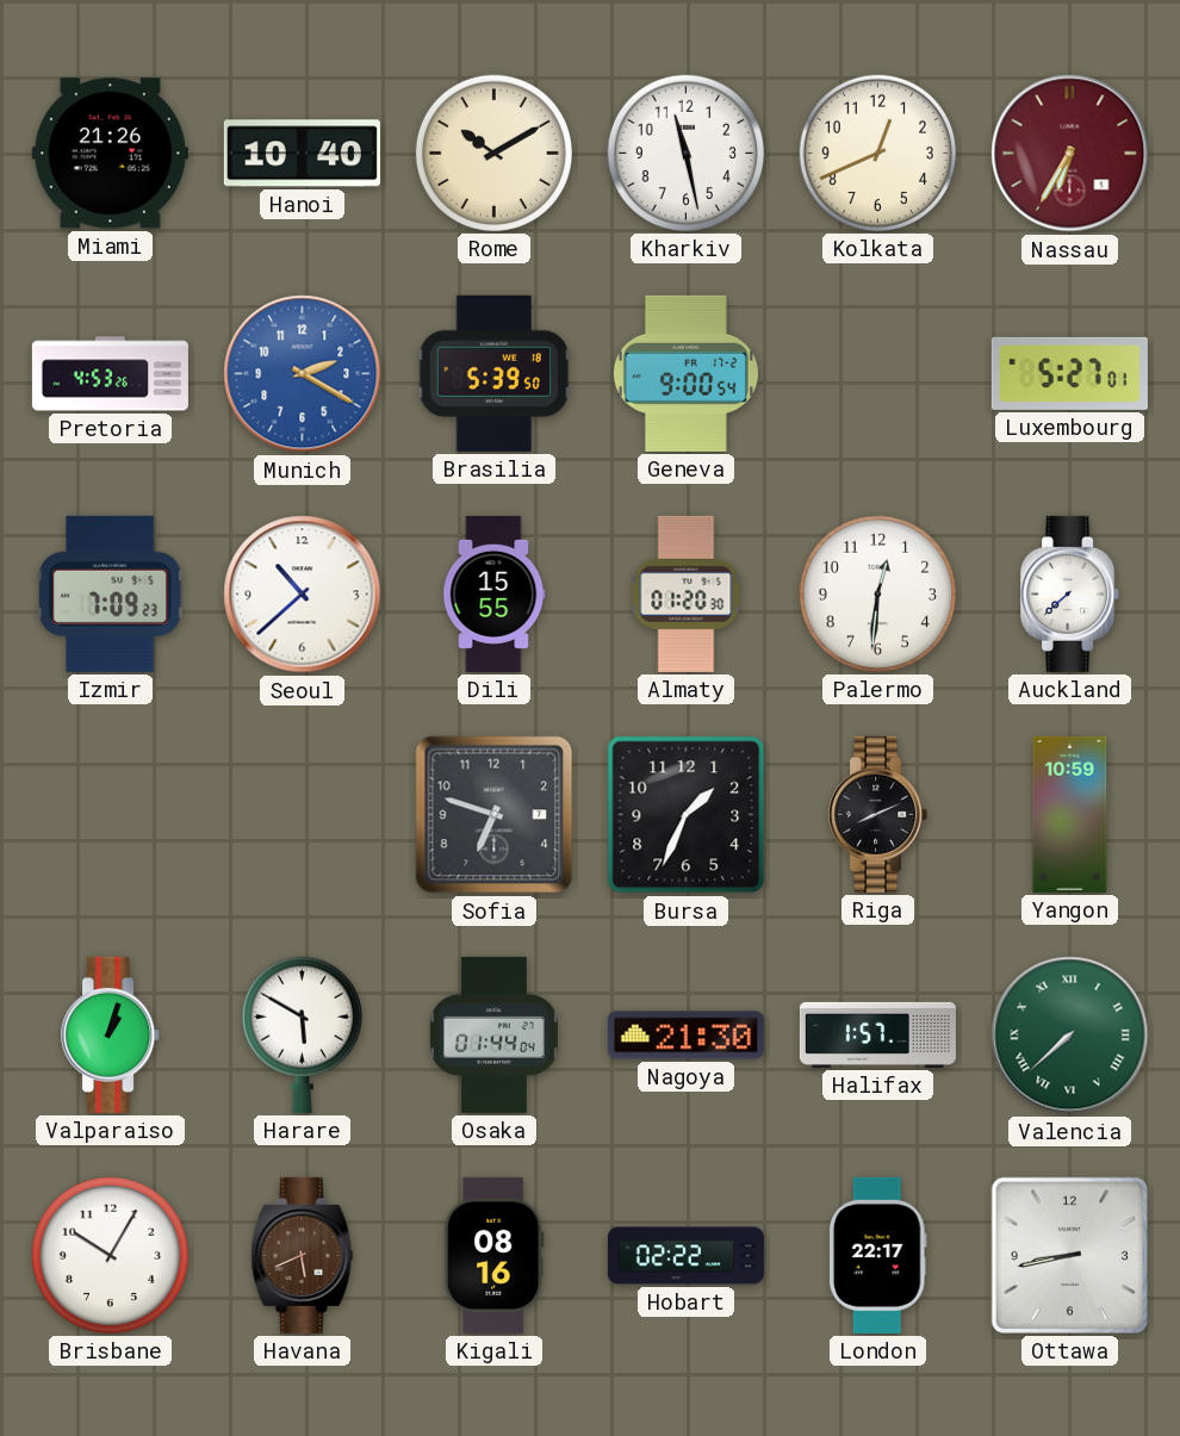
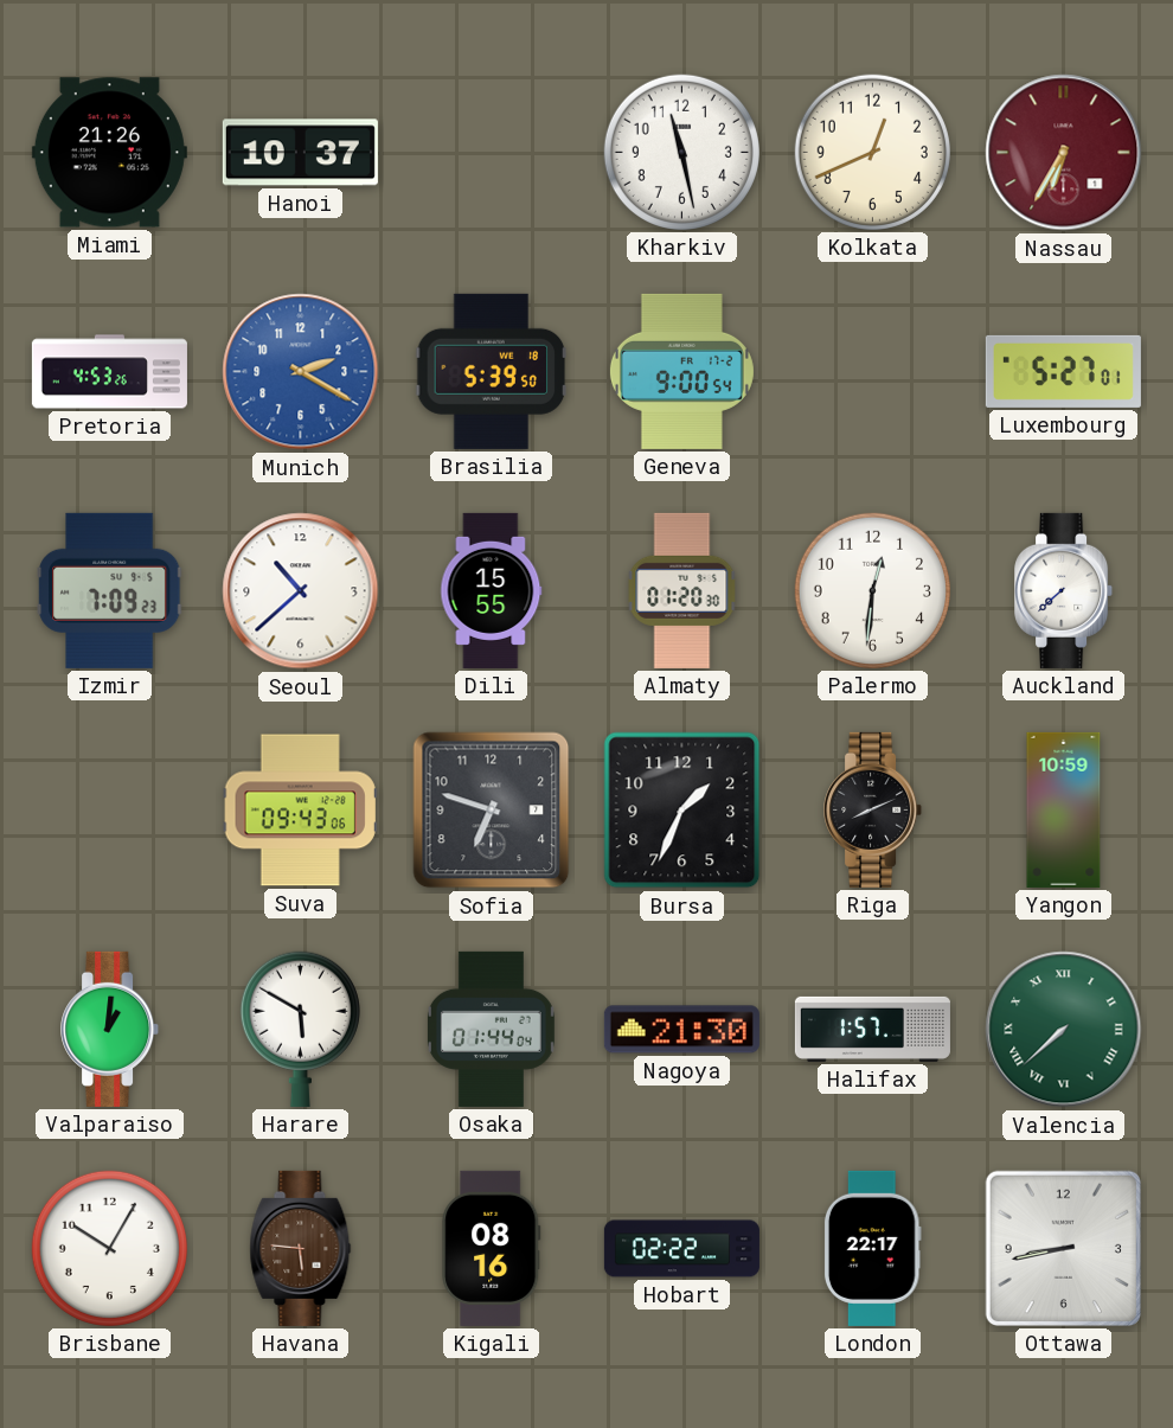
Hanoi: 10:40 -> 10:37
Rome: 10:10 -> none
Suva: none -> 09:43
Valparaiso: 1:03 -> 1:01
Havana: 5:41 -> 5:46
